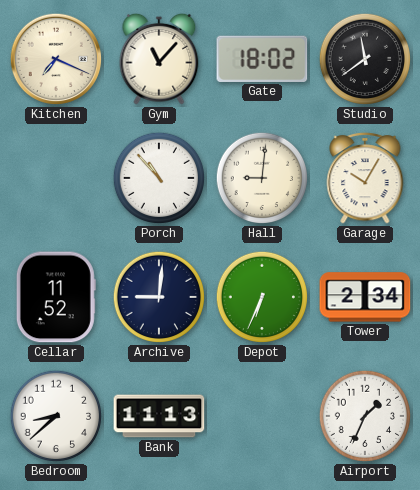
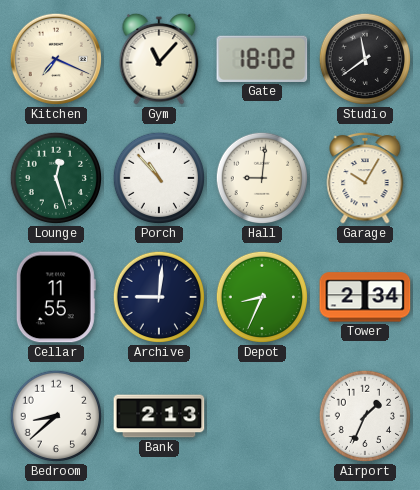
Lounge: none -> 12:27
Cellar: 11:52 -> 11:55
Depot: 6:34 -> 8:34
Bank: 11:13 -> 2:13
